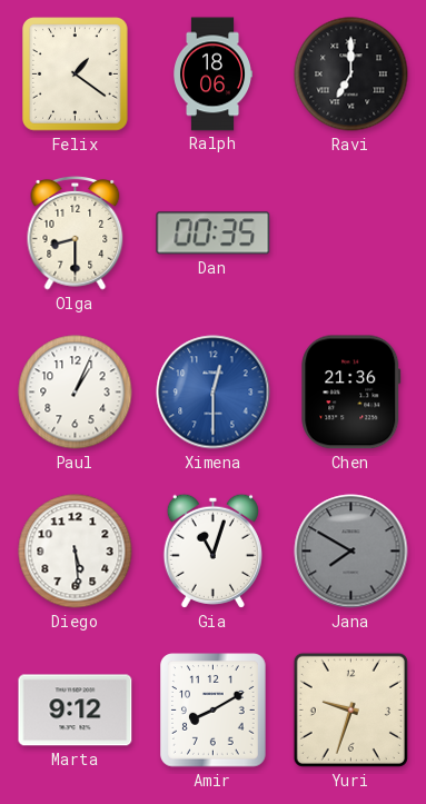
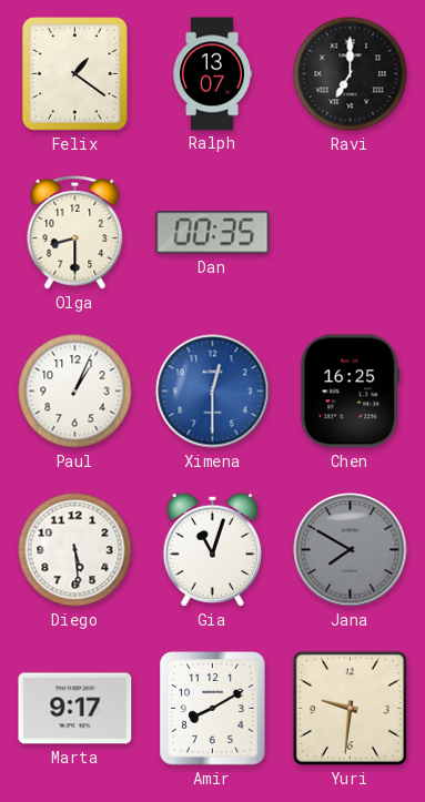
Ralph: 18:06 -> 13:07
Chen: 21:36 -> 16:25
Marta: 9:12 -> 9:17
Yuri: 9:33 -> 9:31
